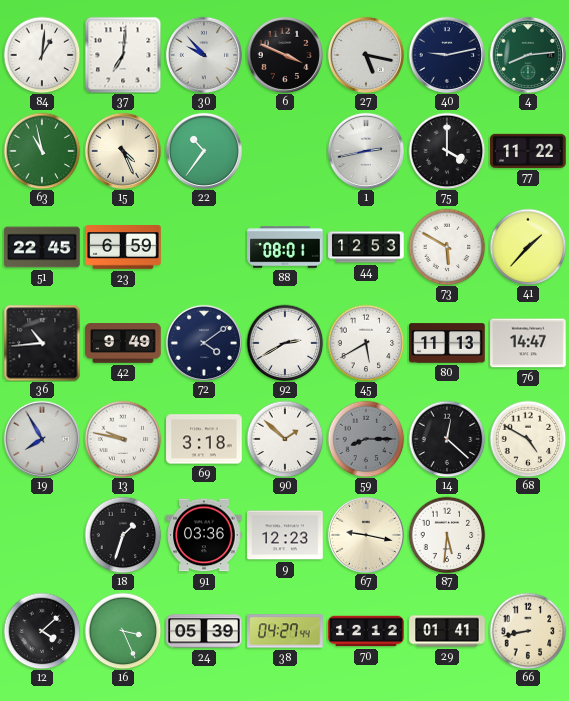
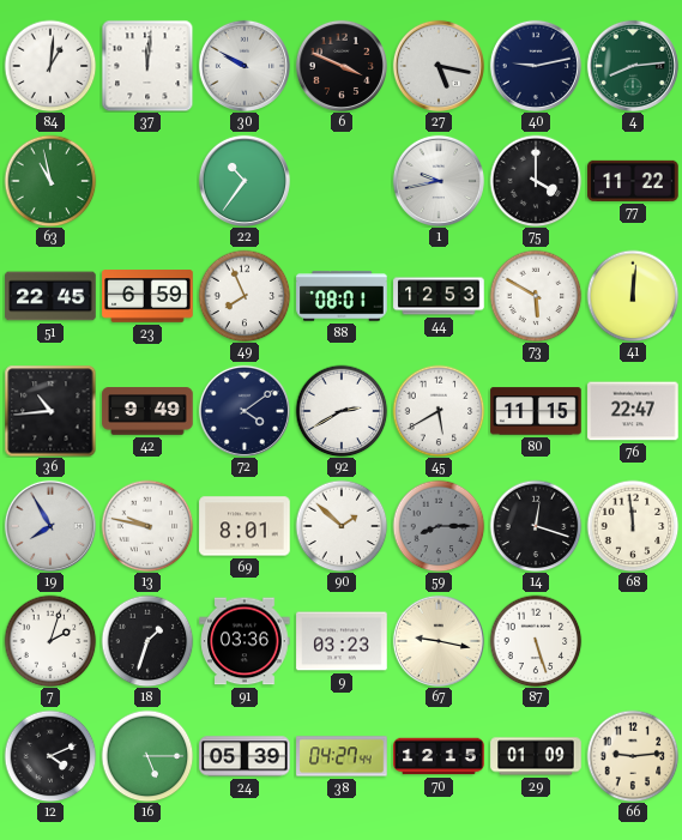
37: 7:01 -> 12:01
30: 9:53 -> 9:50
15: 4:26 -> none
1: 2:43 -> 9:43
49: none -> 7:56
41: 1:37 -> 12:01
80: 11:13 -> 11:15
76: 14:47 -> 22:47
69: 3:18 -> 8:01
14: 12:22 -> 12:18
68: 4:50 -> 11:59
7: none -> 2:03
9: 12:23 -> 03:23
87: 5:31 -> 5:27
12: 4:08 -> 4:11
16: 3:26 -> 5:15
70: 12:12 -> 12:15
29: 01:41 -> 01:09
66: 8:43 -> 9:14
